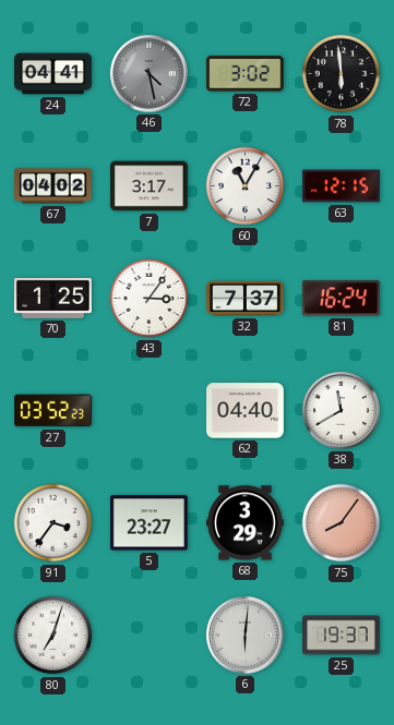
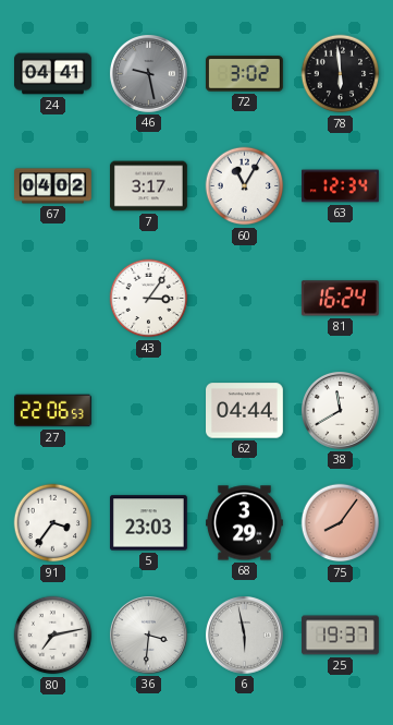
46: 4:28 -> 9:28
63: 12:15 -> 12:34
70: 1:25 -> none
32: 7:37 -> none
27: 03:52 -> 22:06
62: 04:40 -> 04:44
5: 23:27 -> 23:03
80: 7:03 -> 7:13
36: none -> 3:31
6: 6:01 -> 5:58
